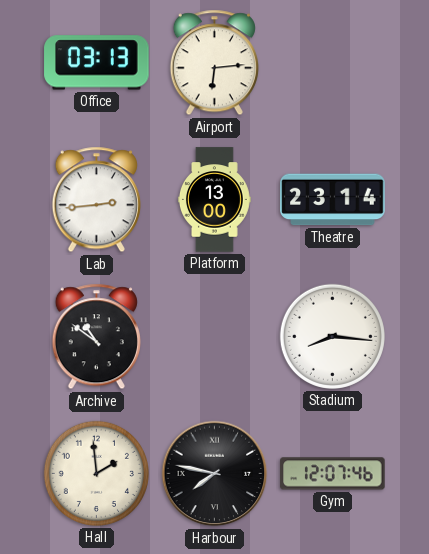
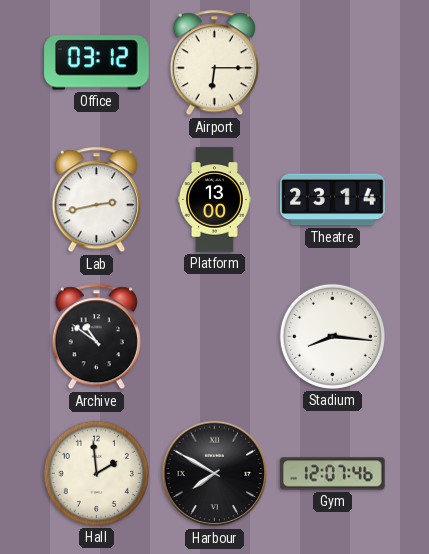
Office: 03:13 -> 03:12
Airport: 6:14 -> 6:15
Lab: 2:44 -> 2:43
Harbour: 7:47 -> 7:50
